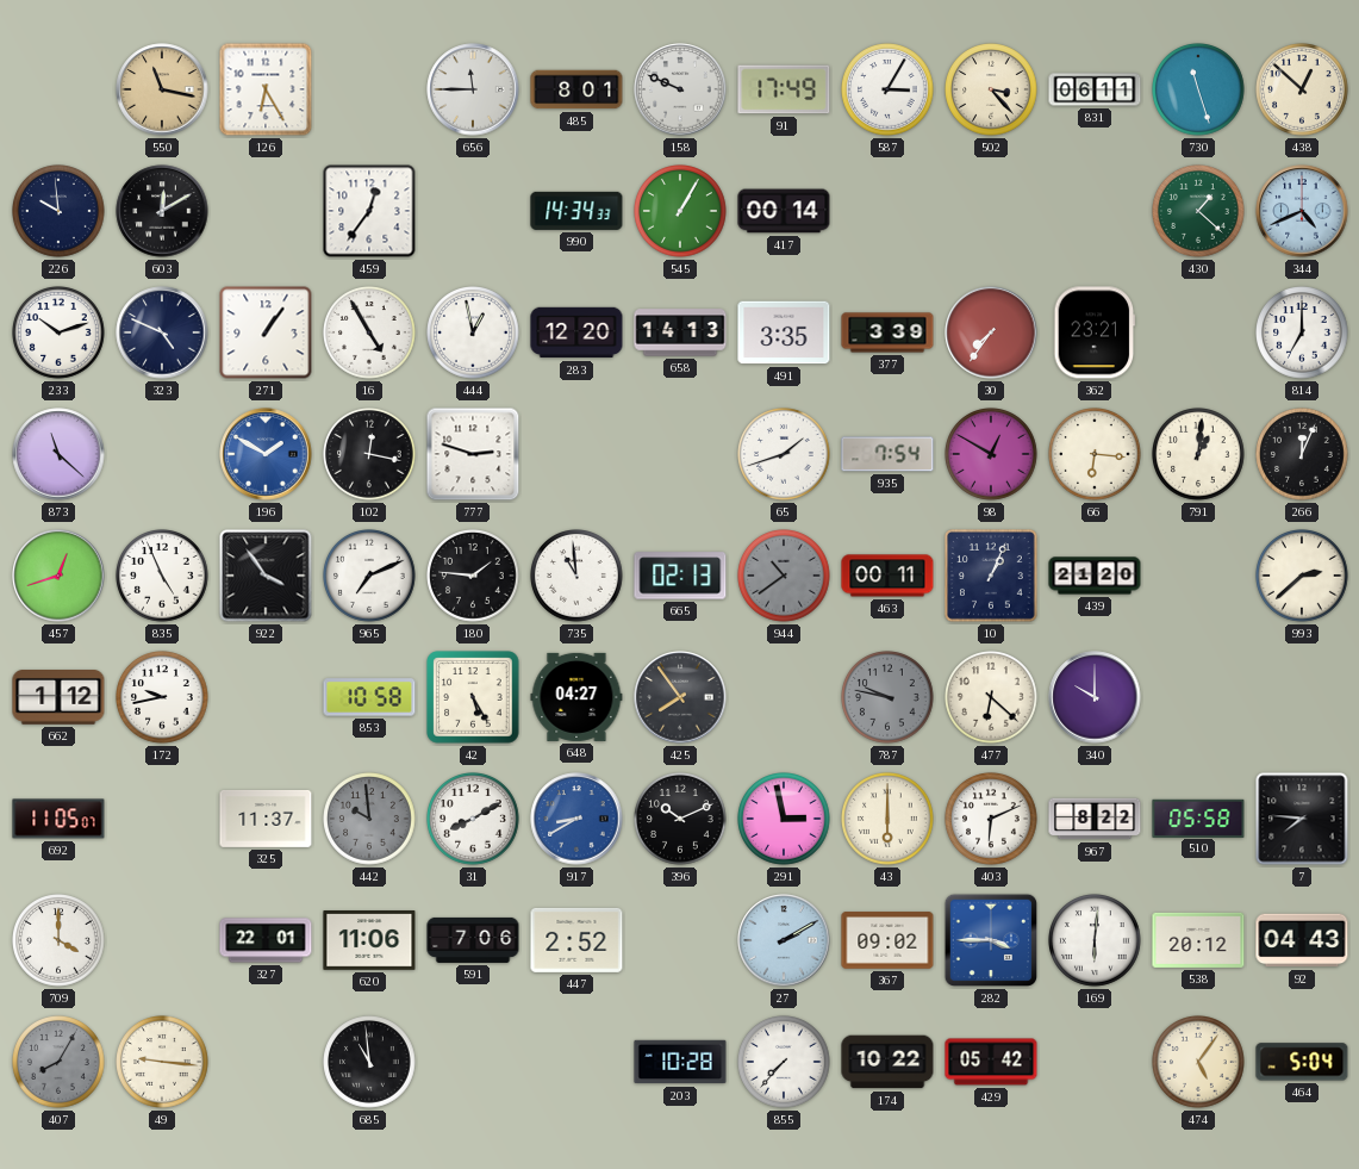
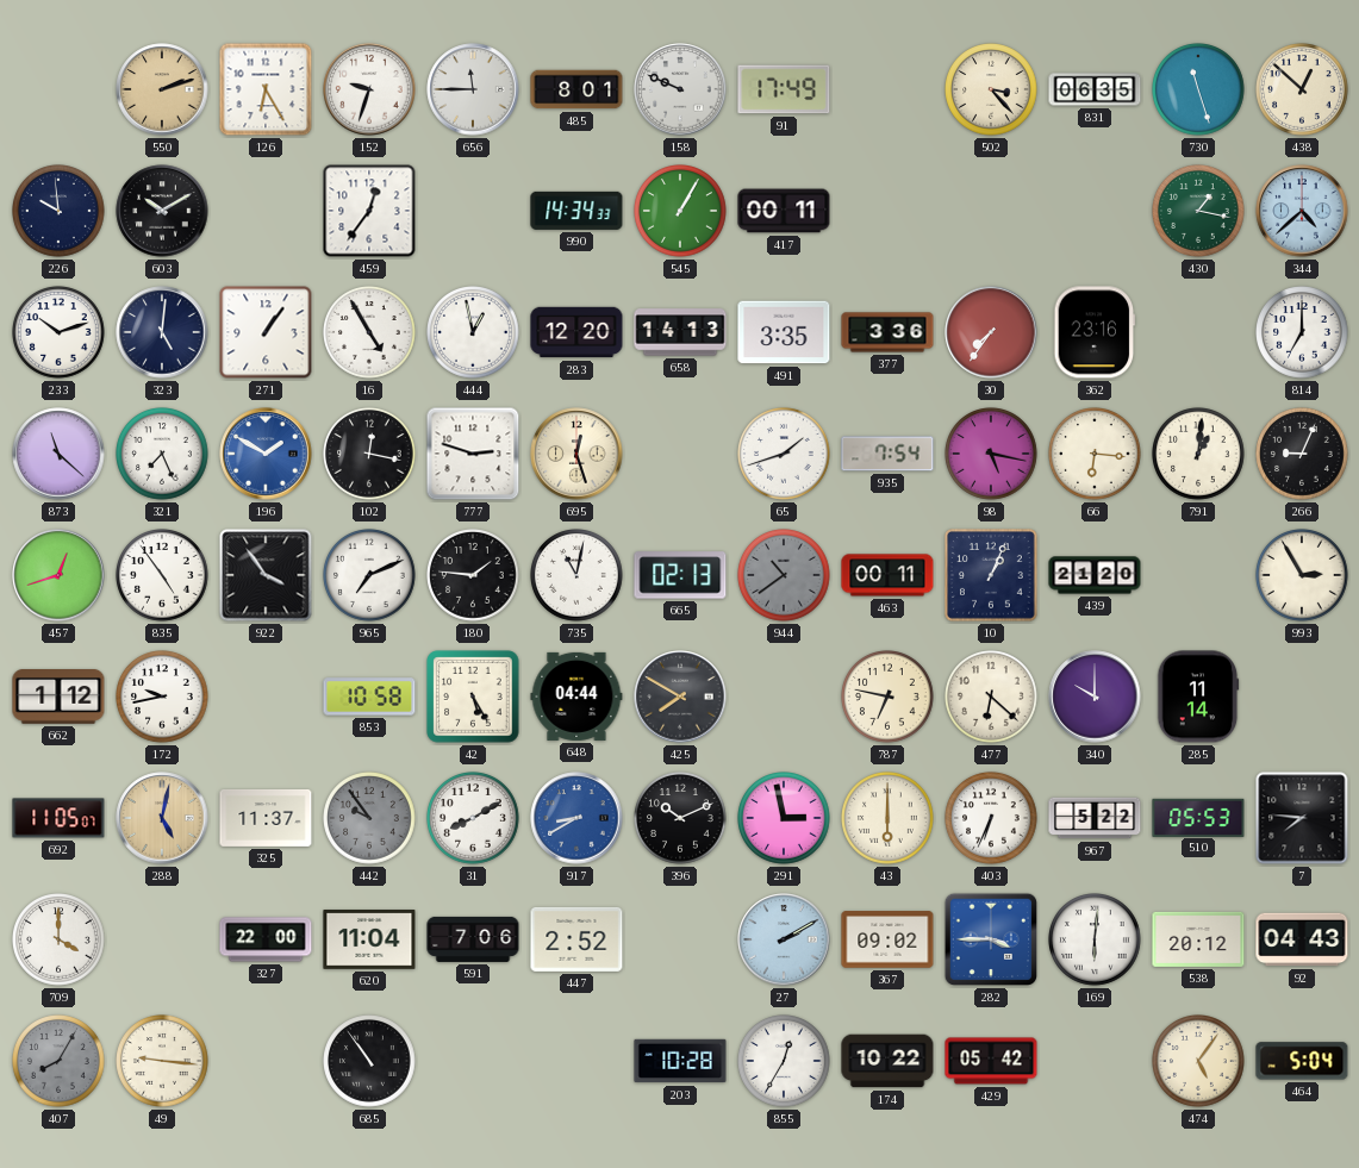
550: 11:17 -> 2:12
152: none -> 9:33
587: 3:05 -> none
831: 06:11 -> 06:35
603: 12:10 -> 10:10
417: 00:14 -> 00:11
430: 1:22 -> 1:17
344: 4:41 -> 4:38
323: 4:49 -> 5:01
377: 3:39 -> 3:36
362: 23:21 -> 23:16
321: none -> 7:26
695: none -> 12:27
98: 12:50 -> 5:17
266: 12:04 -> 9:04
835: 4:56 -> 4:54
735: 10:59 -> 11:02
993: 2:38 -> 2:55
648: 04:27 -> 04:44
425: 7:54 -> 7:50
787: 9:47 -> 6:47
787 dial: grey -> cream
285: none -> 11:14
288: none -> 5:02
442: 9:59 -> 9:54
403: 6:11 -> 6:34
967: 8:22 -> 5:22
510: 05:58 -> 05:53
327: 22:01 -> 22:00
620: 11:06 -> 11:04
685: 10:59 -> 10:54
855: 7:37 -> 12:35
